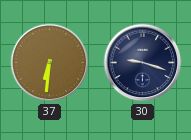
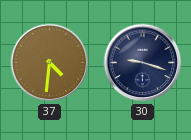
37: 6:31 -> 4:31
